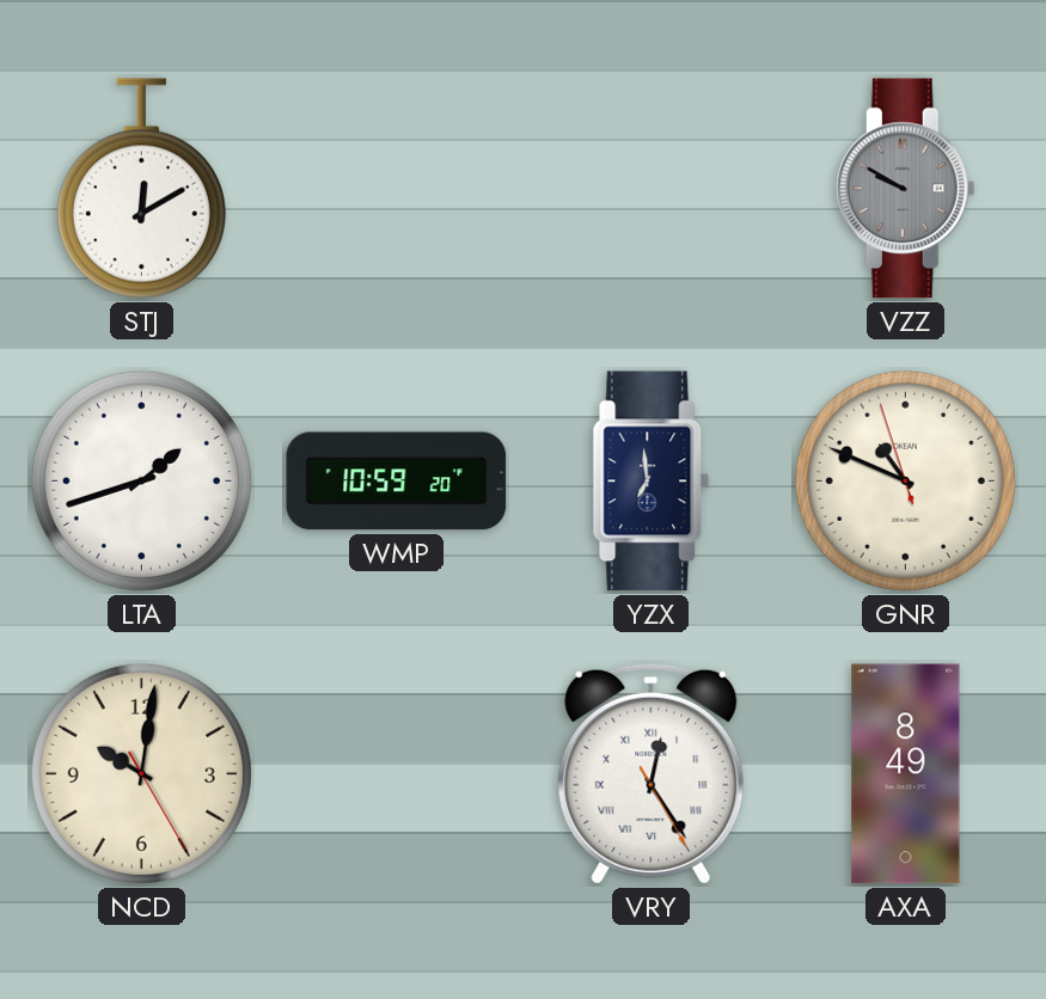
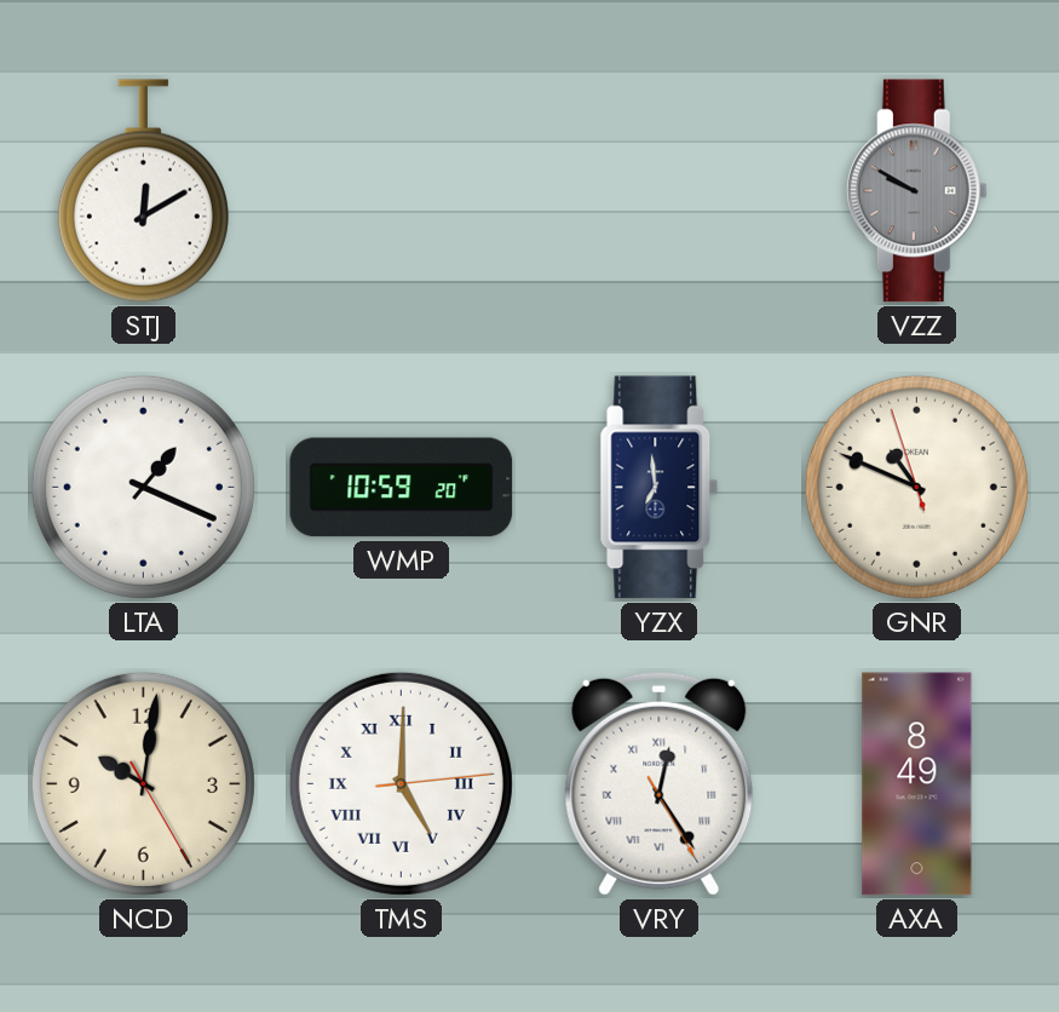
LTA: 1:42 -> 1:19
TMS: none -> 5:00
